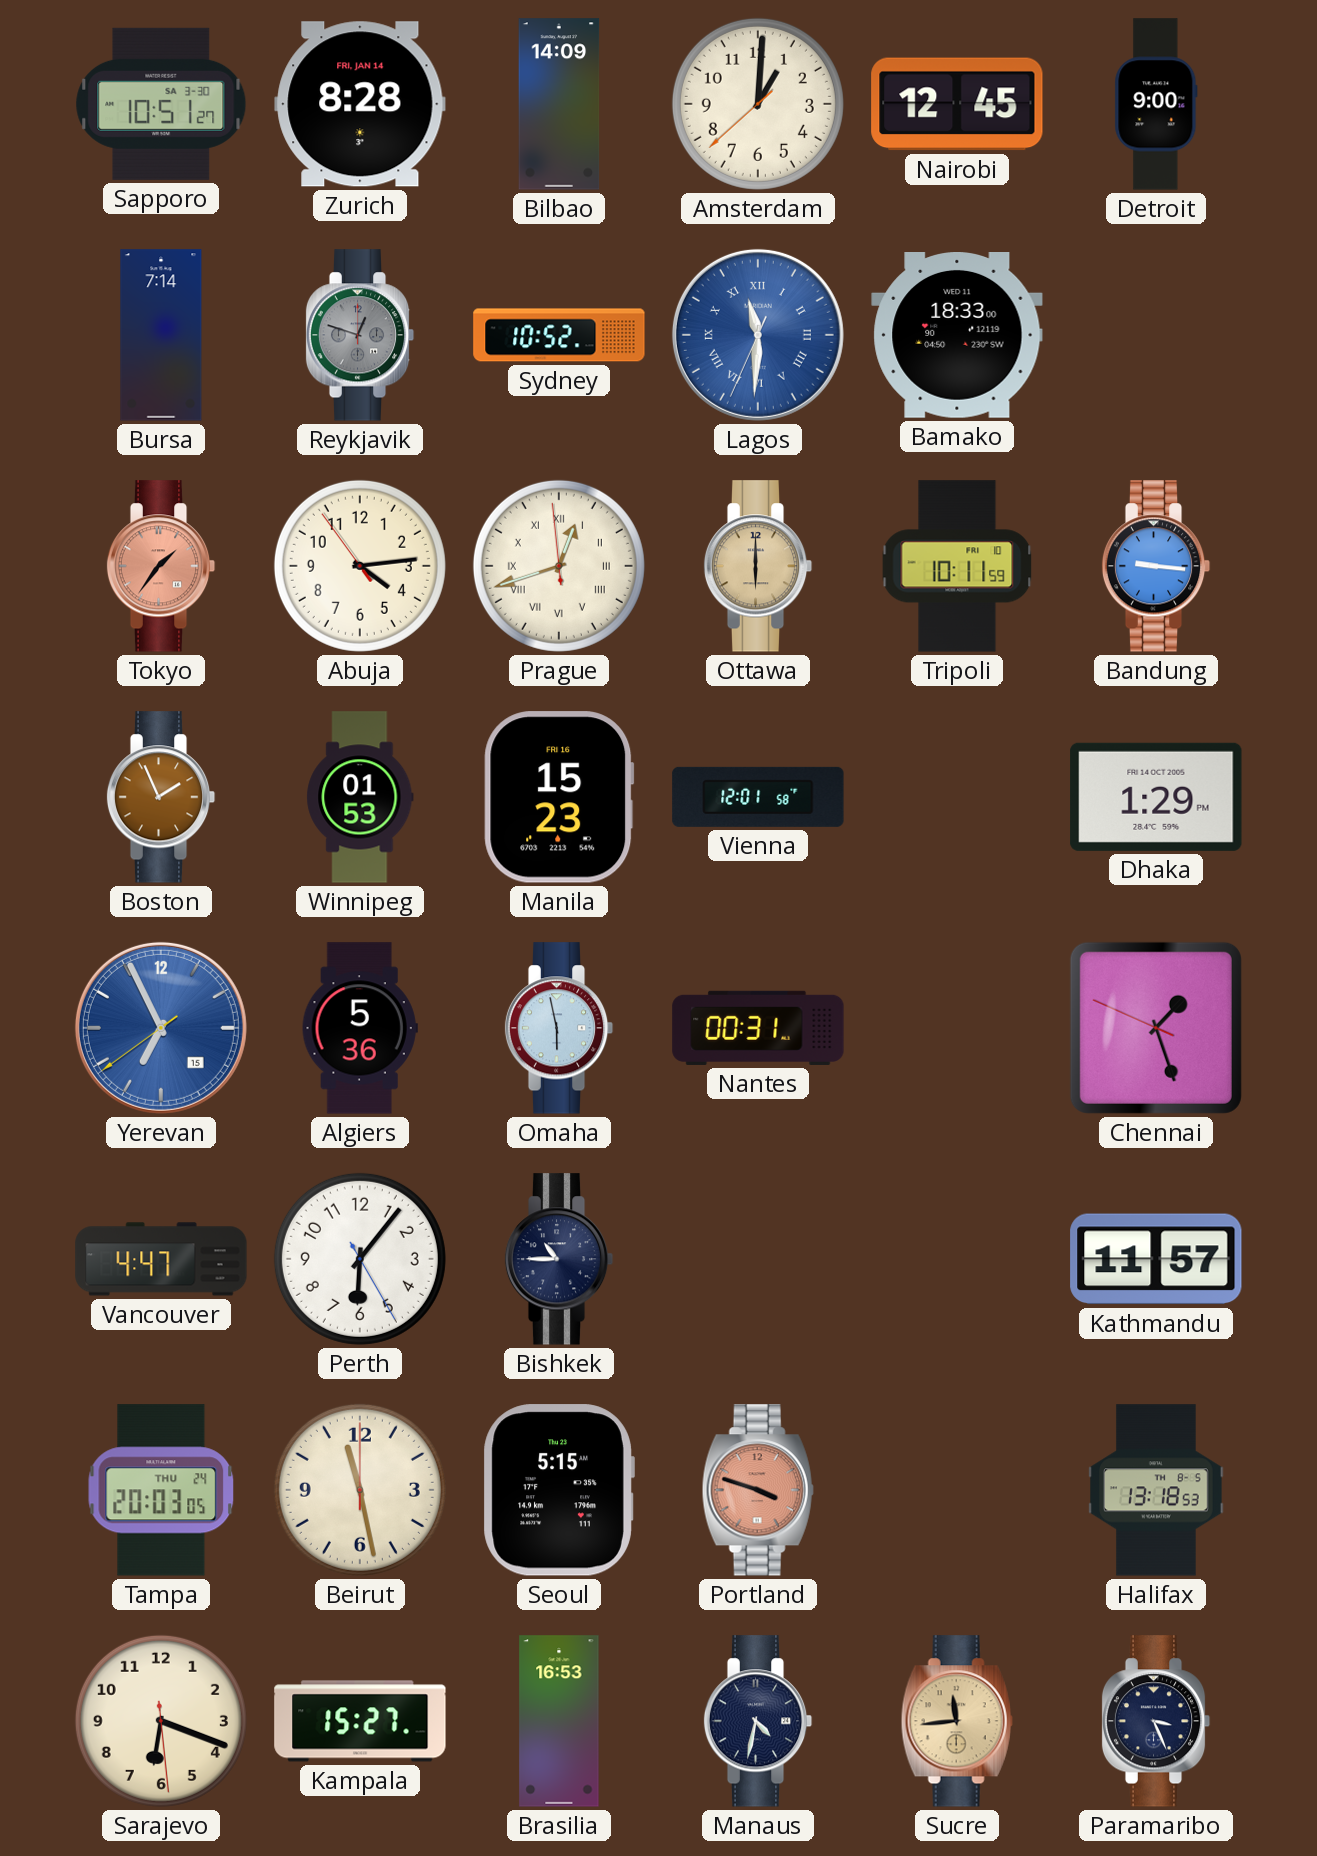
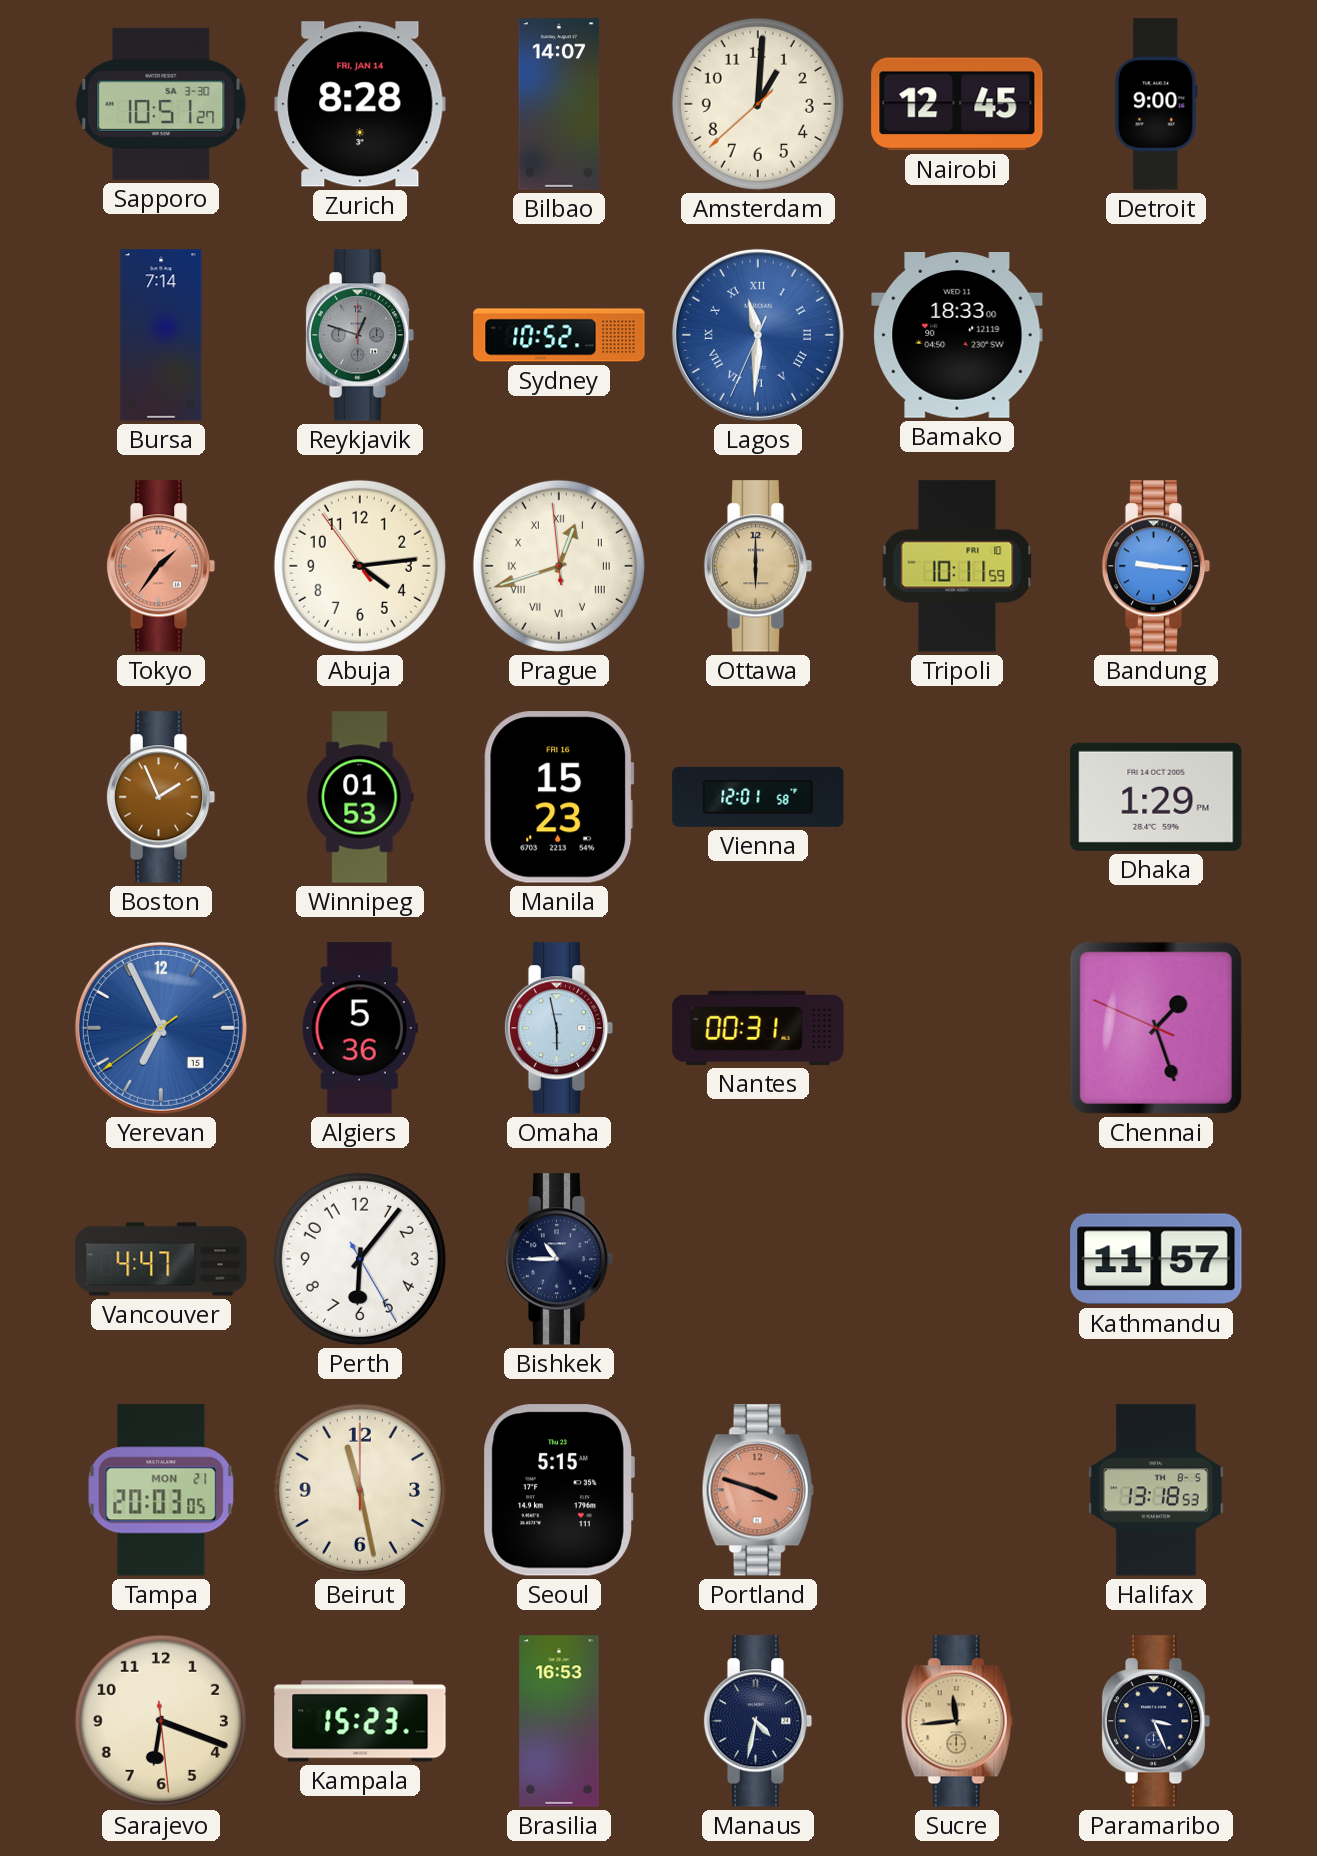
Bilbao: 14:09 -> 14:07
Tampa date: THU 24 -> MON 21
Kampala: 15:27 -> 15:23
